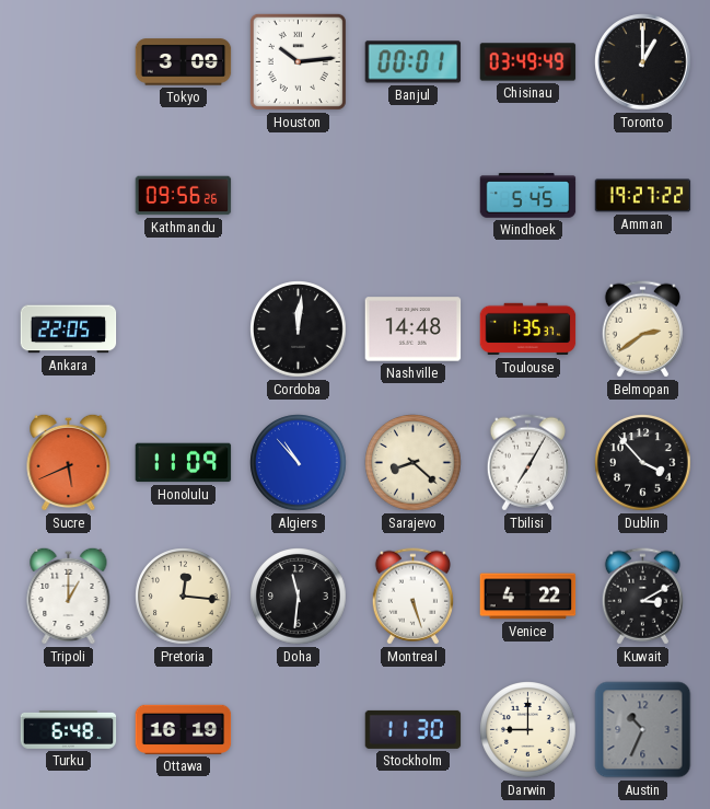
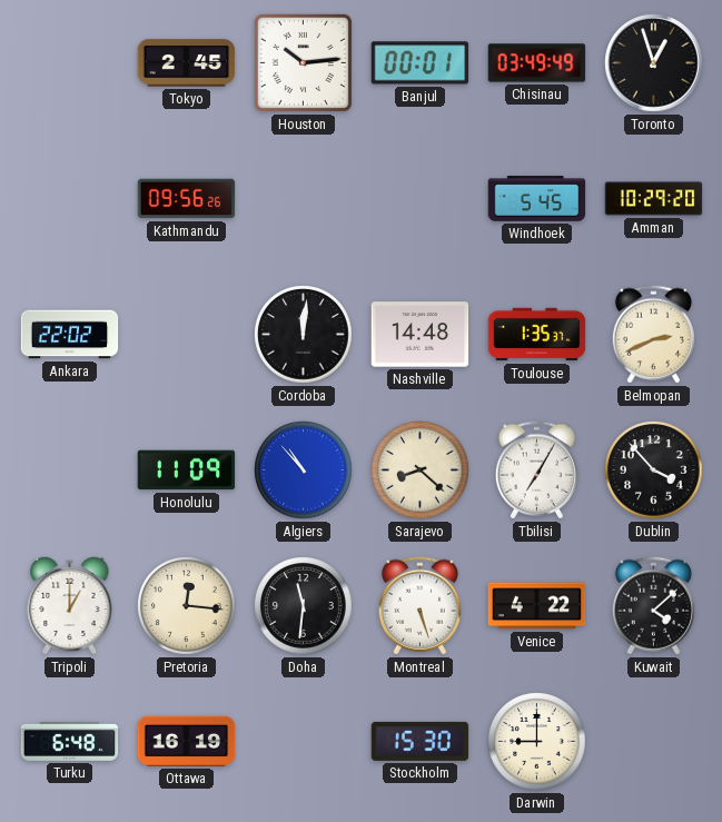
Tokyo: 3:09 -> 2:45
Toronto: 1:00 -> 12:57
Amman: 19:27 -> 10:29
Ankara: 22:05 -> 22:02
Belmopan: 2:39 -> 2:41
Sucre: 5:41 -> none
Kuwait: 3:10 -> 4:08
Stockholm: 11:30 -> 15:30
Austin: 10:34 -> none
